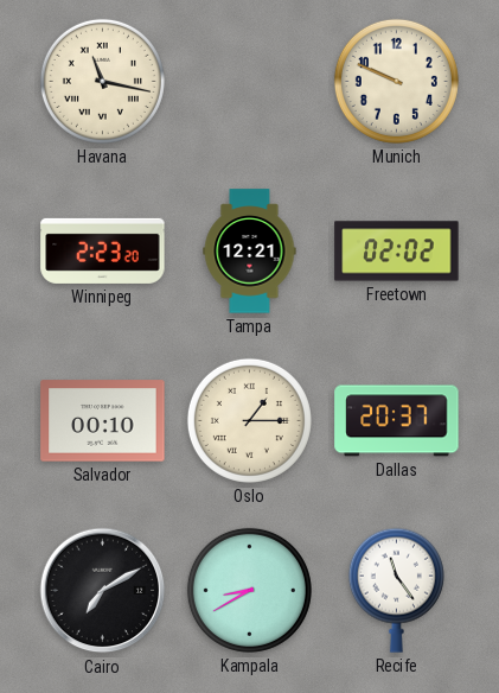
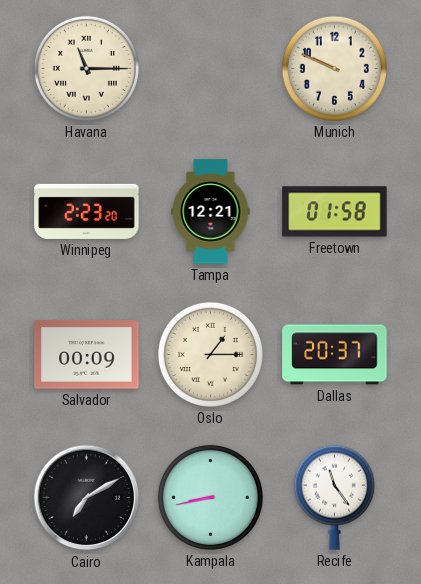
Havana: 11:17 -> 11:15
Freetown: 02:02 -> 01:58
Salvador: 00:10 -> 00:09
Kampala: 8:40 -> 8:43
